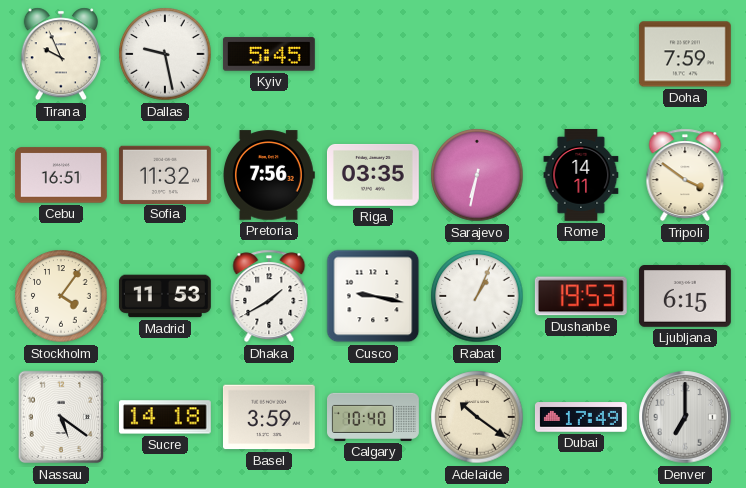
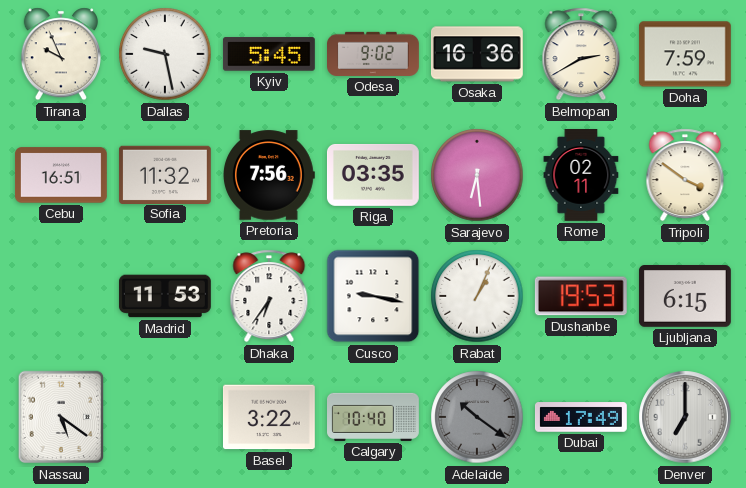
Odesa: none -> 9:02
Osaka: none -> 16:36
Belmopan: none -> 2:40
Sarajevo: 6:32 -> 6:29
Rome: 14:11 -> 02:11
Stockholm: 4:06 -> none
Dhaka: 1:40 -> 6:36
Sucre: 14:18 -> none
Basel: 3:59 -> 3:22
Adelaide dial: cream -> grey
